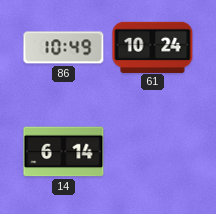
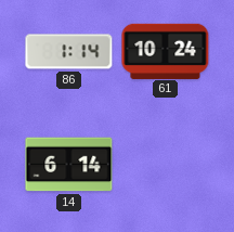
86: 10:49 -> 1:14
